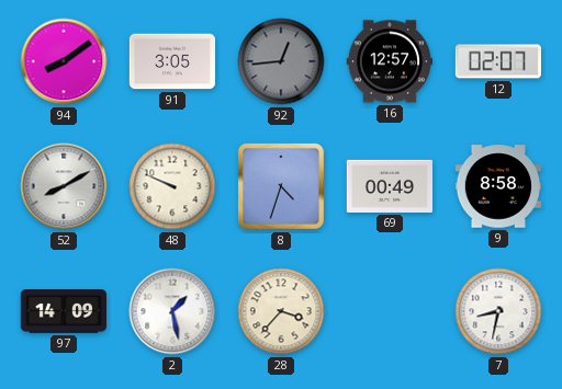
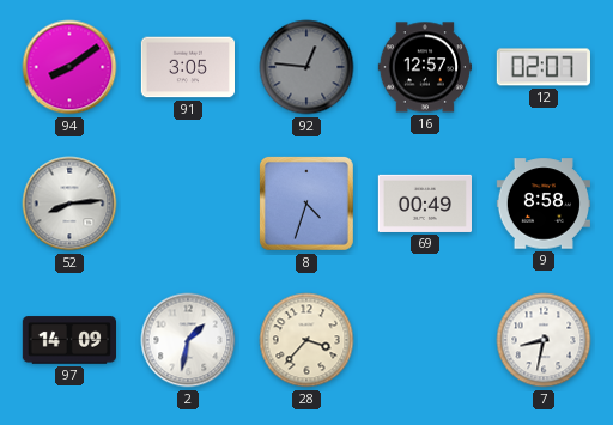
92: 12:44 -> 12:46
52: 8:10 -> 8:14
48: 9:49 -> none
2: 1:28 -> 1:32
